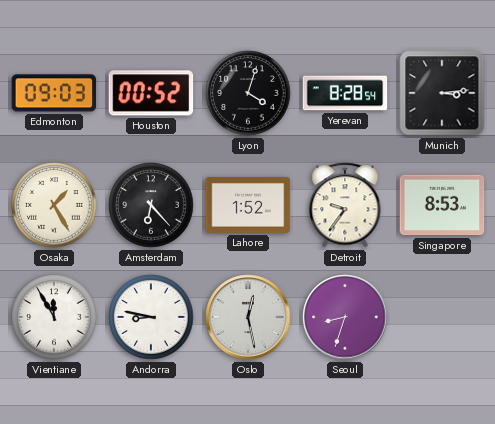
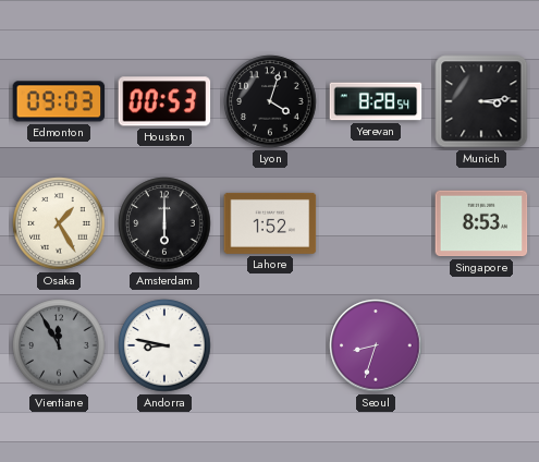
Houston: 00:52 -> 00:53
Amsterdam: 6:23 -> 6:00
Detroit: 9:36 -> none
Vientiane dial: white -> grey
Oslo: 12:28 -> none
